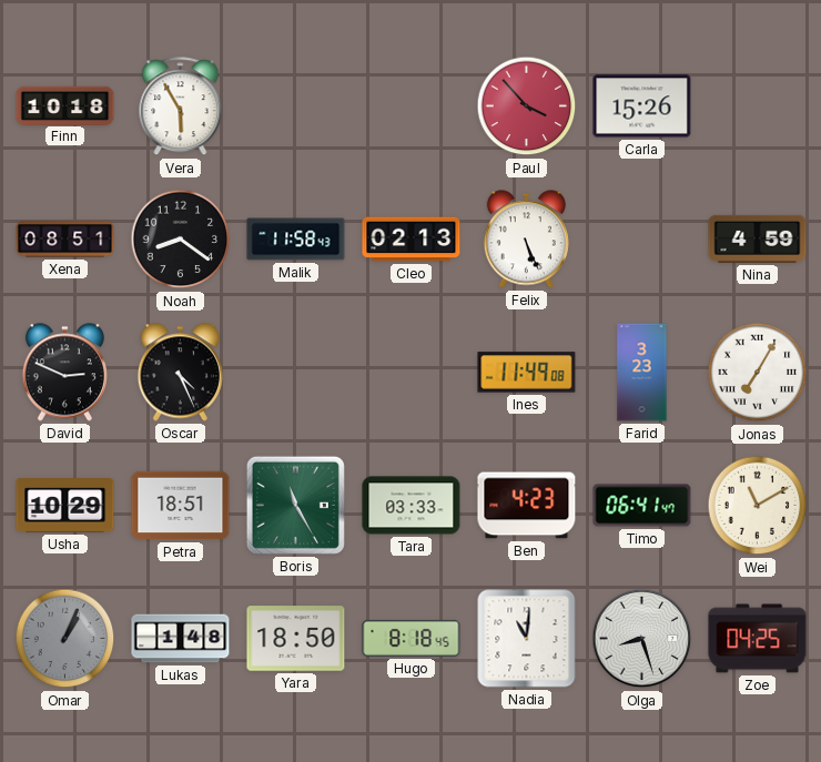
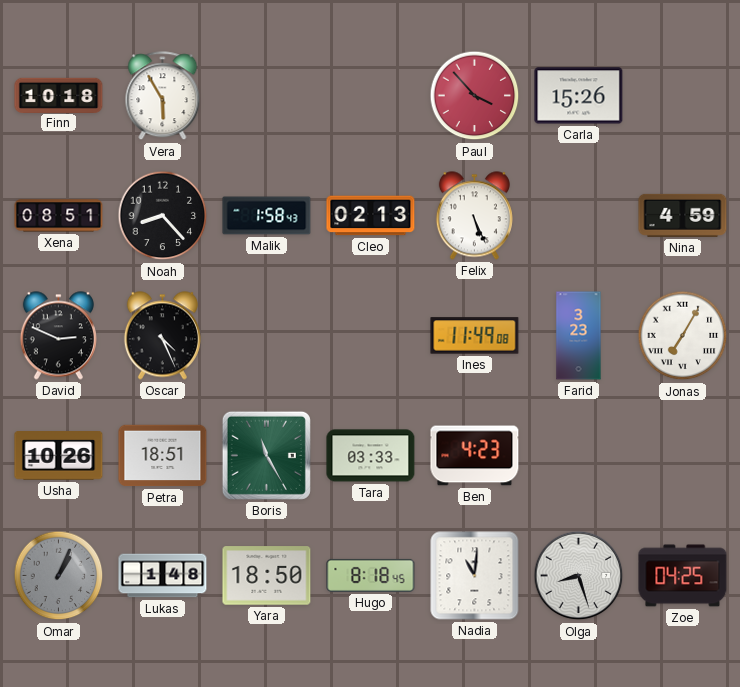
Noah: 8:21 -> 8:23
Malik: 11:58 -> 1:58
Usha: 10:29 -> 10:26
Timo: 06:41 -> none
Wei: 11:10 -> none
